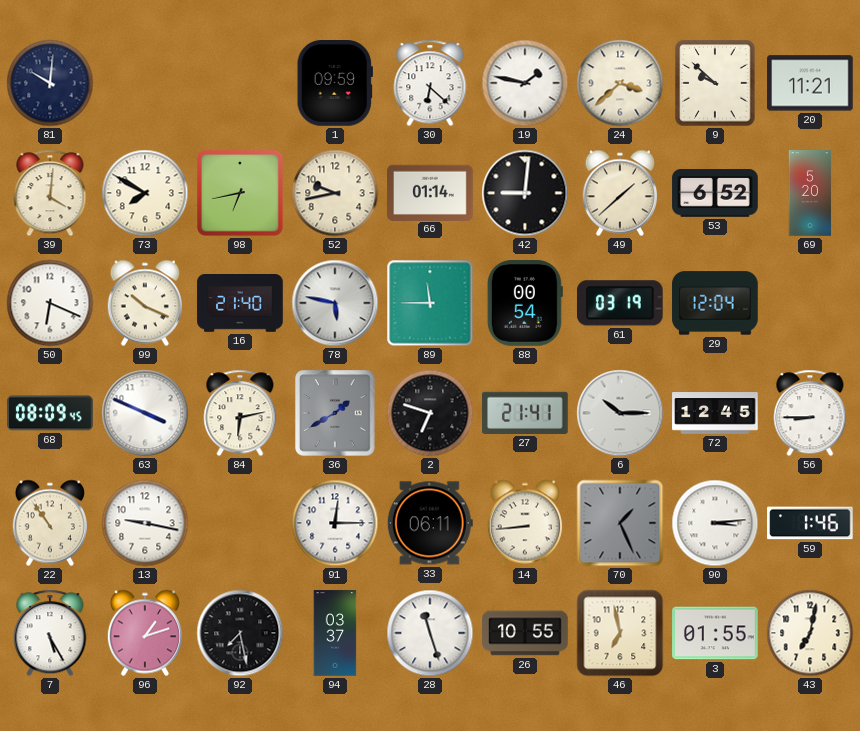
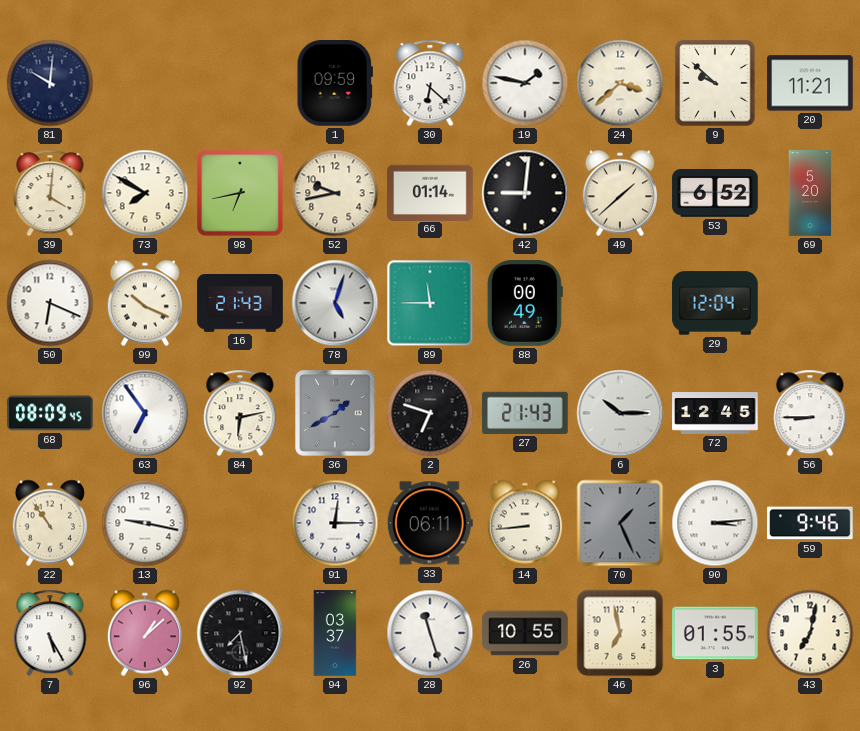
16: 21:40 -> 21:43
78: 5:47 -> 5:03
88: 00:54 -> 00:49
61: 03:19 -> none
63: 3:49 -> 6:54
27: 21:41 -> 21:43
59: 1:46 -> 9:46
96: 1:12 -> 1:08
